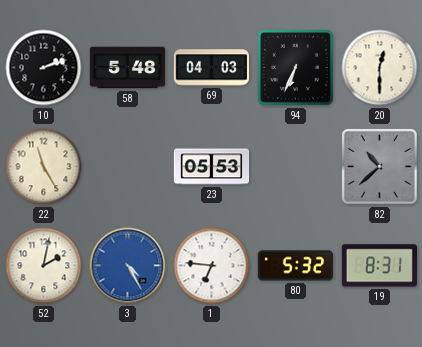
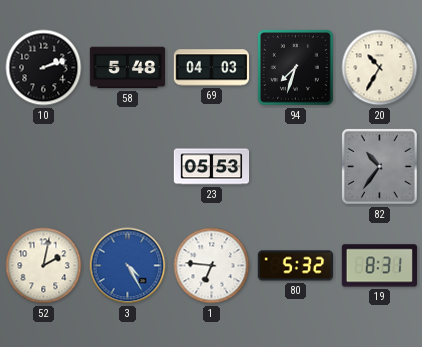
94: 6:34 -> 7:33
20: 12:30 -> 10:35
22: 11:25 -> none
82: 10:38 -> 10:36
